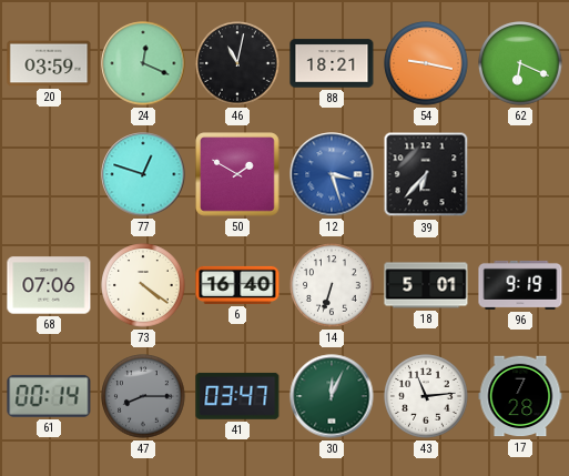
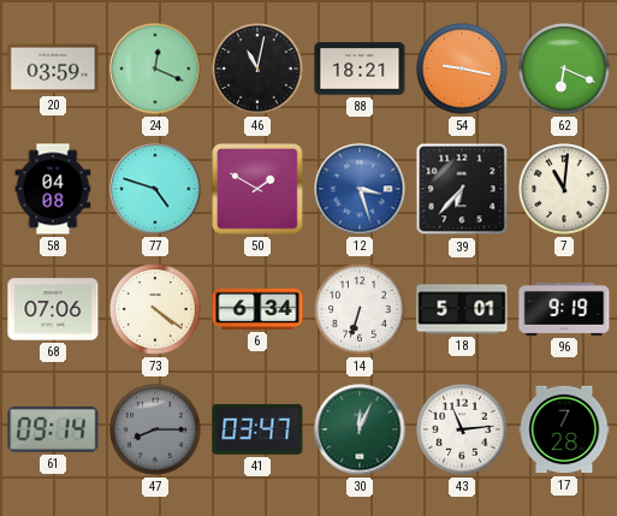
58: none -> 04:08
77: 12:48 -> 4:48
7: none -> 11:01
6: 16:40 -> 6:34
61: 00:14 -> 09:14
